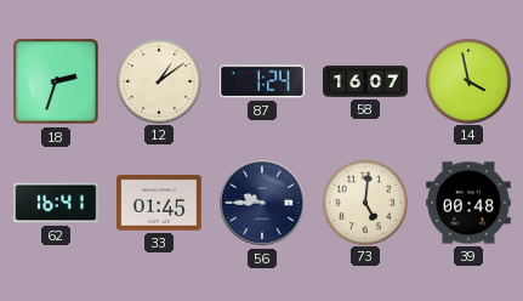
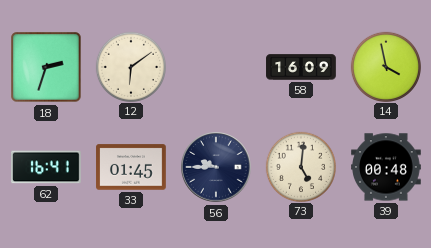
12: 1:09 -> 6:09
87: 1:24 -> none
58: 16:07 -> 16:09
